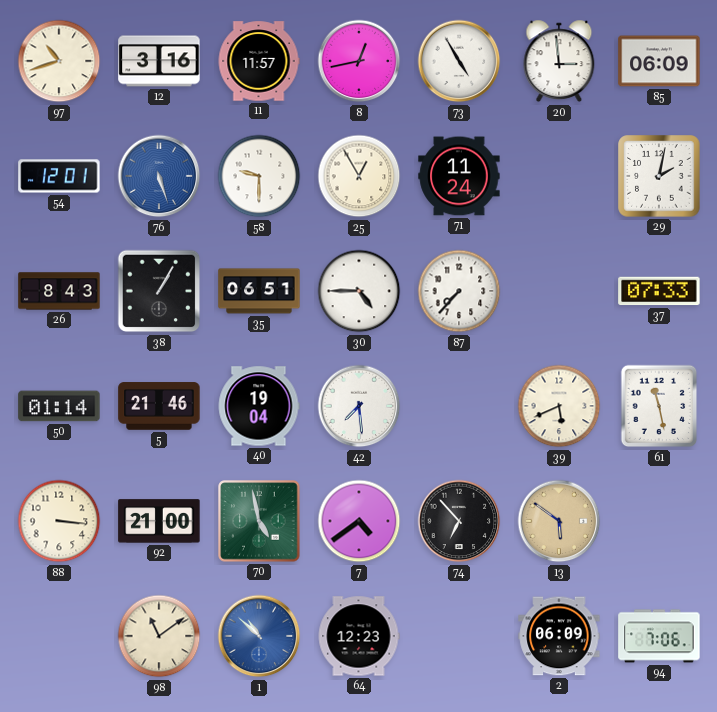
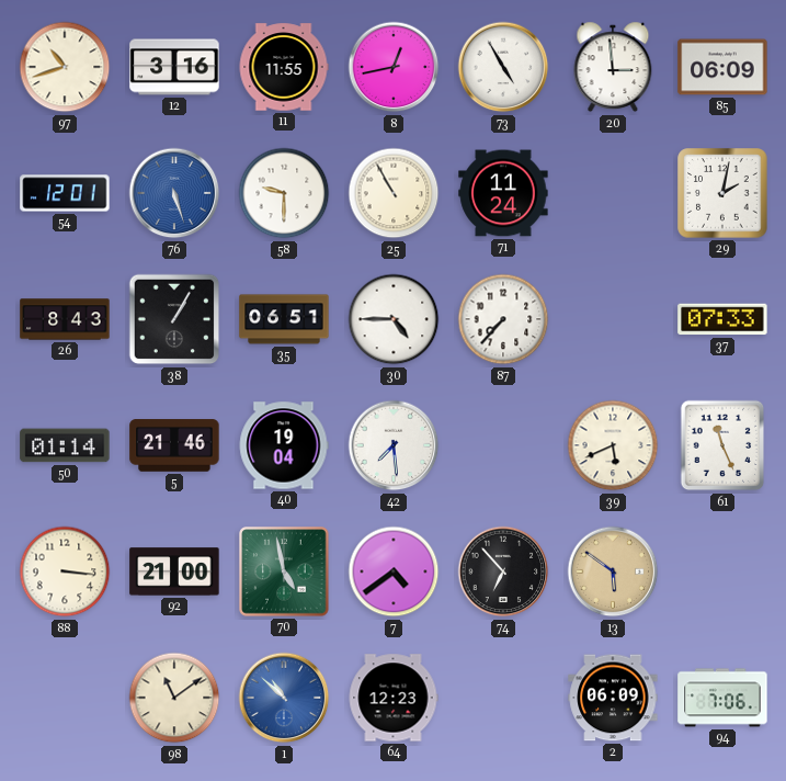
11: 11:57 -> 11:55
25: 12:55 -> 10:55
61: 11:28 -> 11:26
